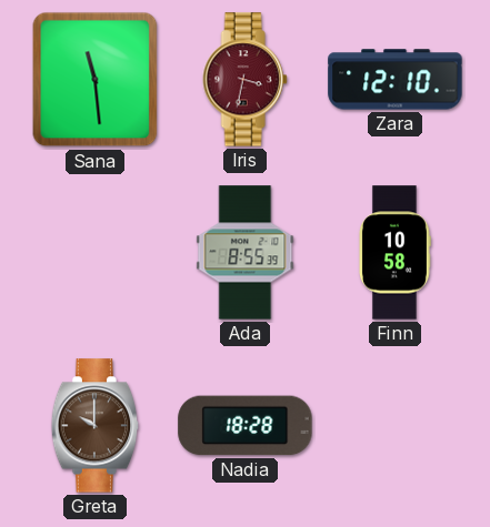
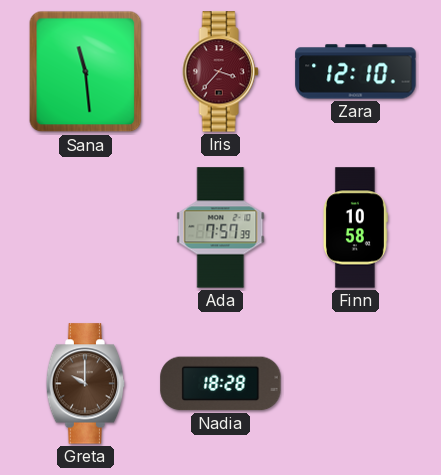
Iris: 3:32 -> 3:37
Ada: 8:55 -> 7:57
